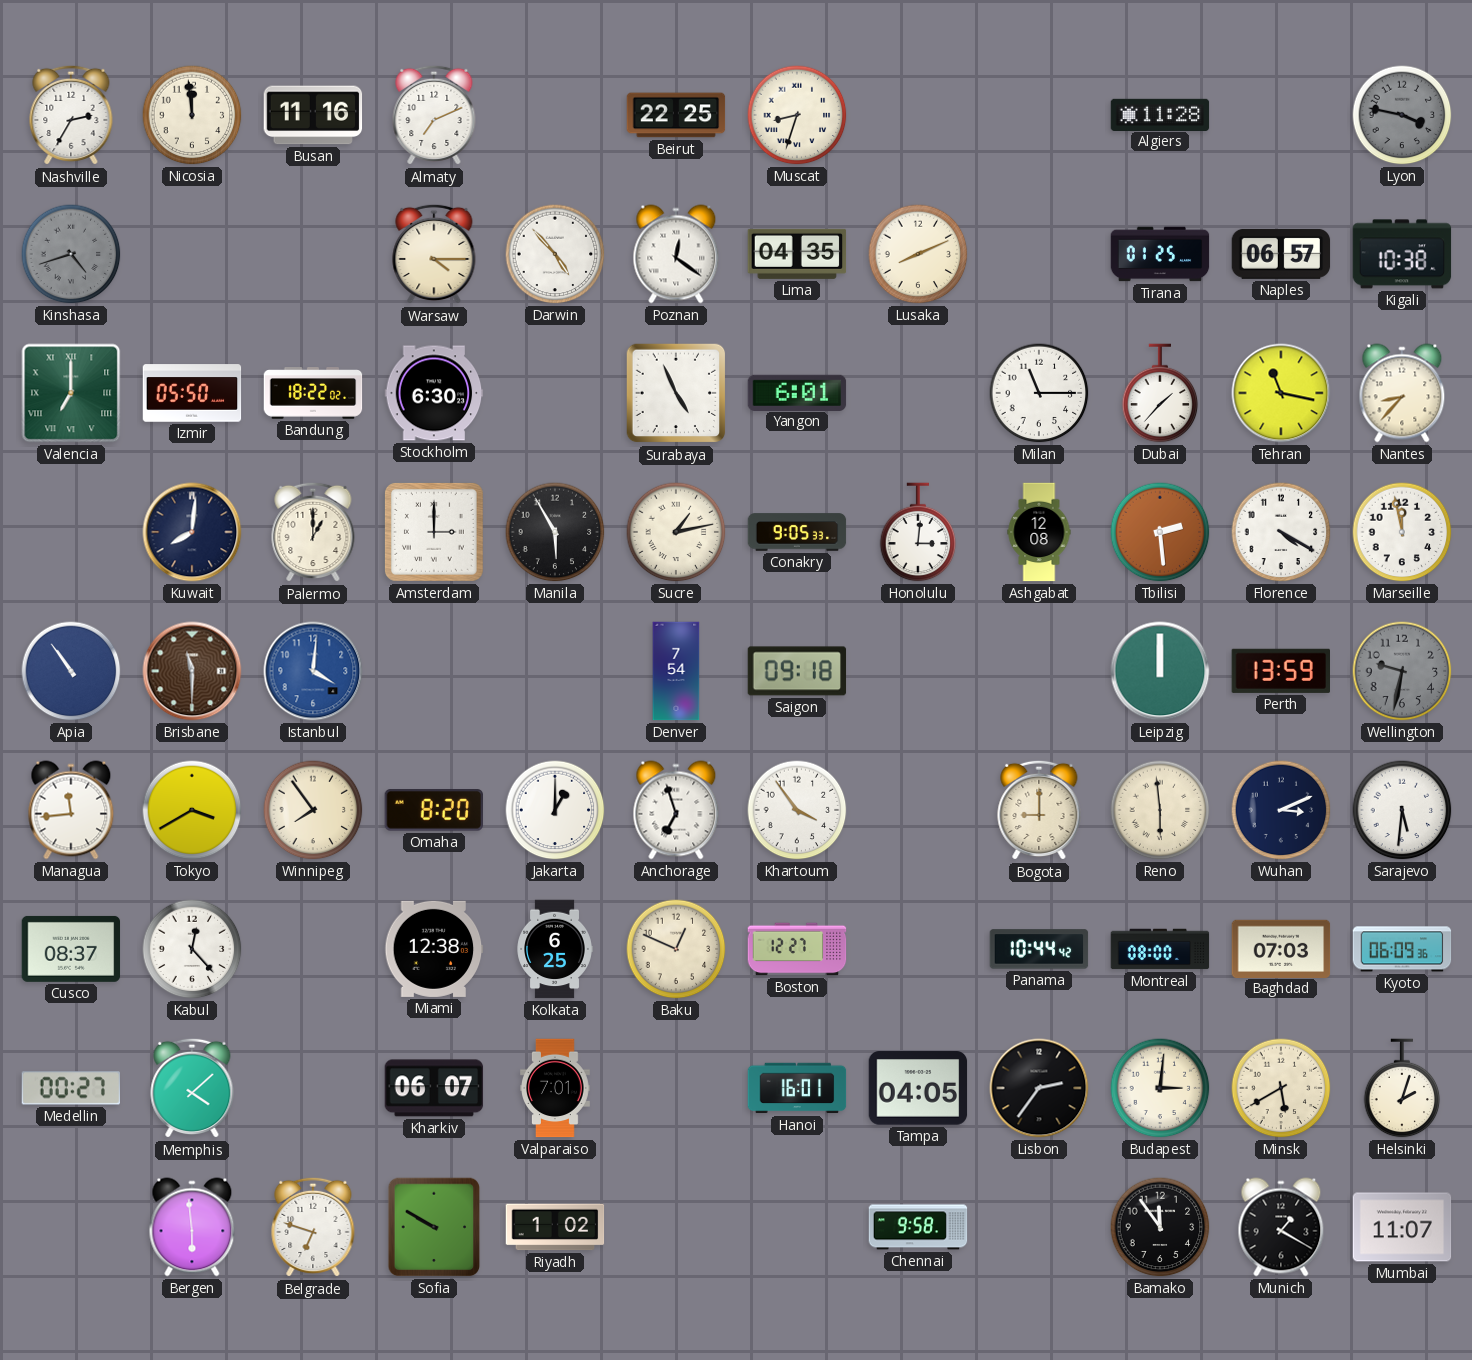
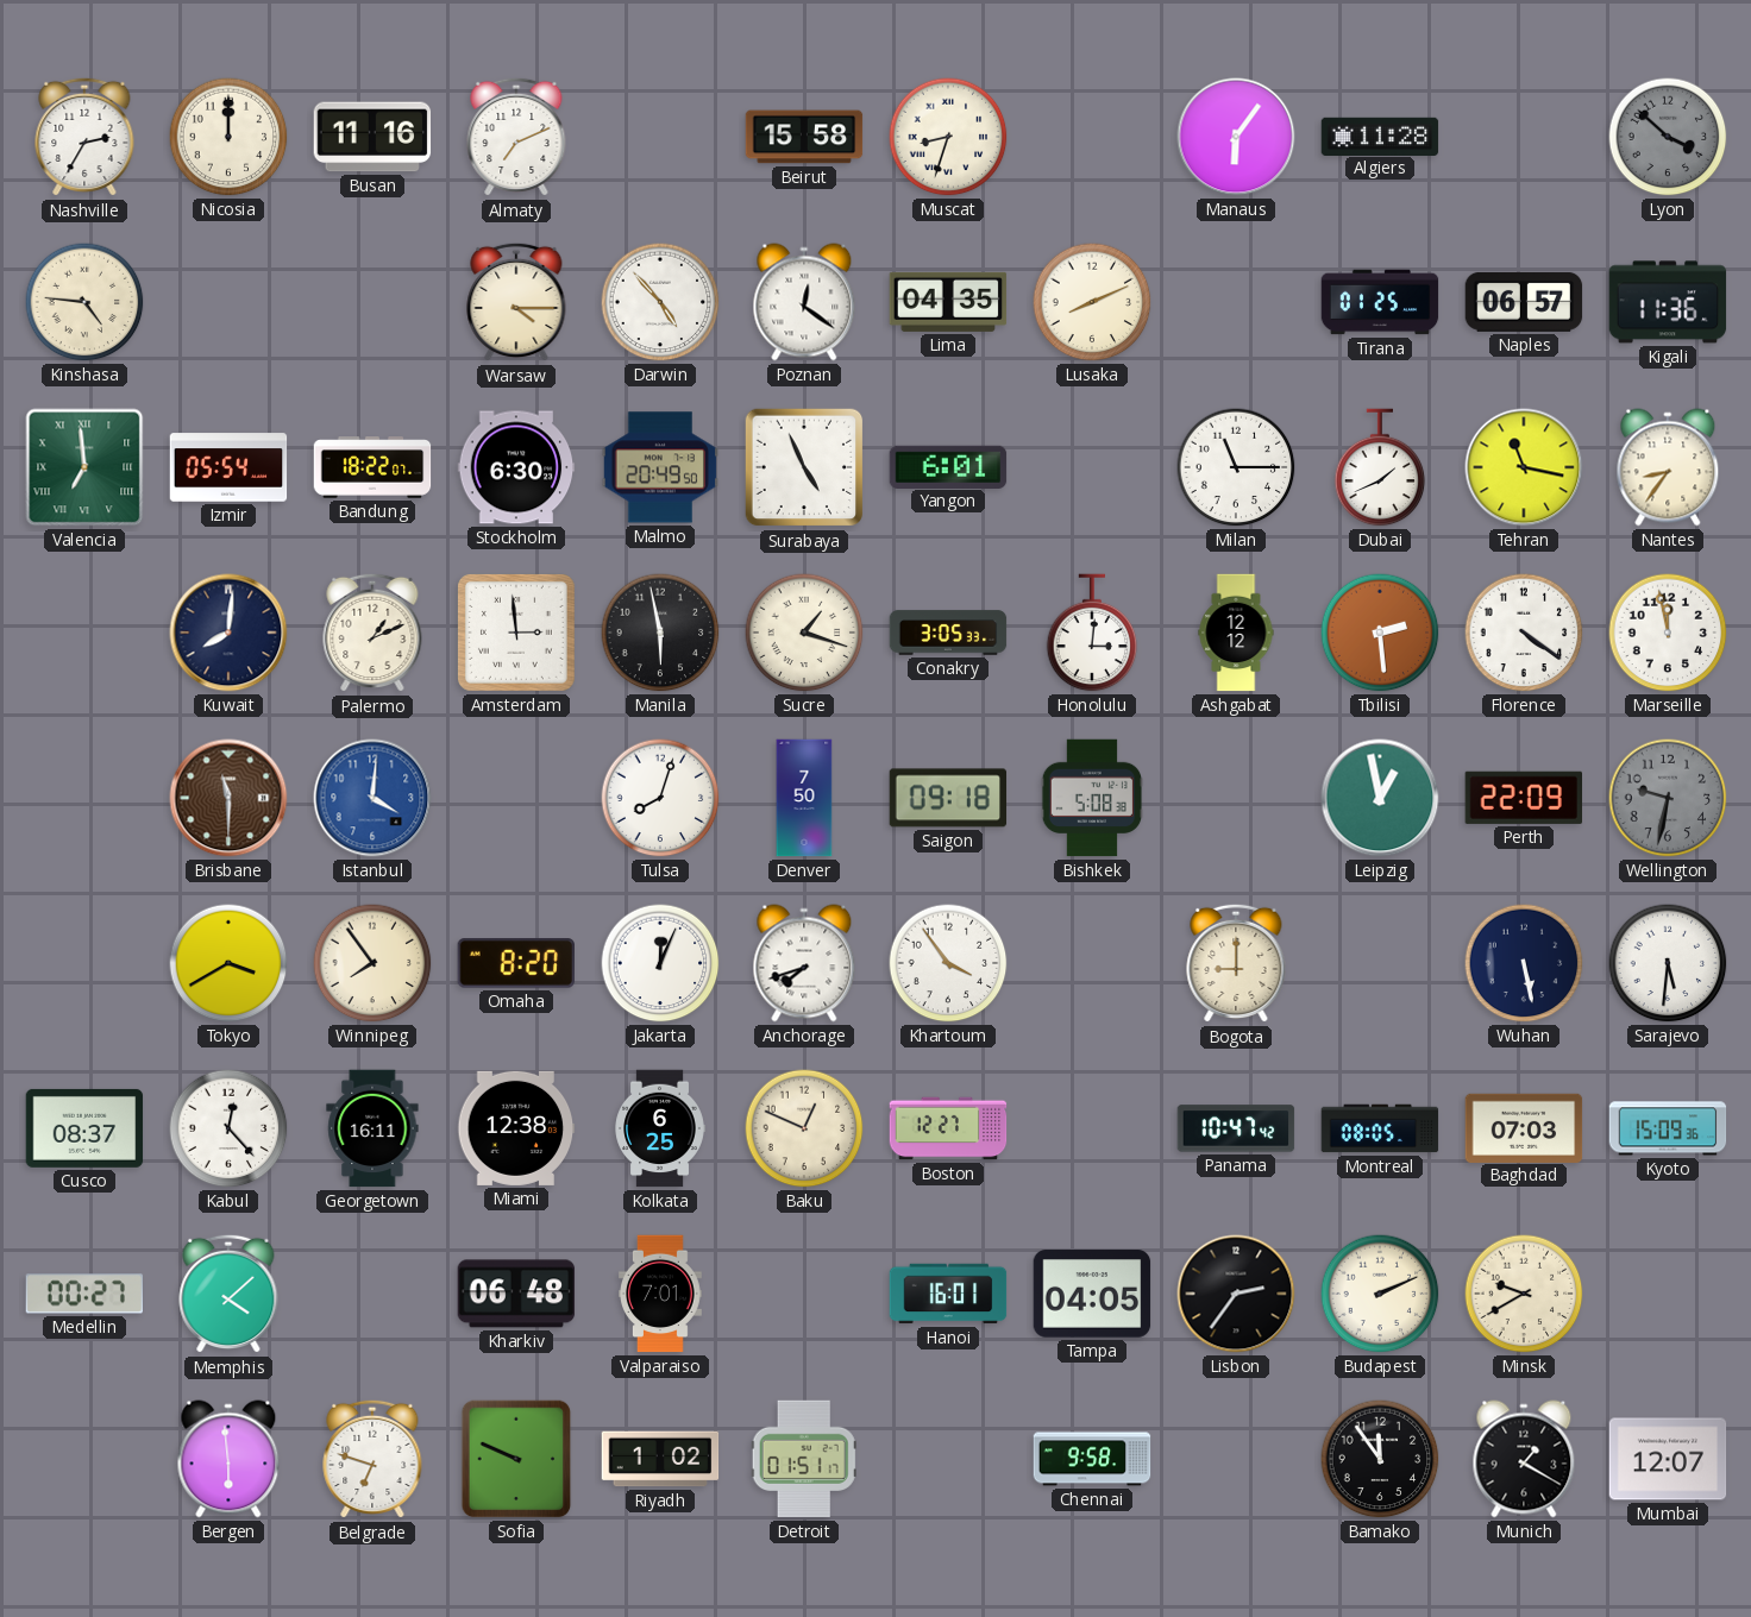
Nicosia: 11:59 -> 12:00
Beirut: 22:25 -> 15:58
Manaus: none -> 6:06
Lyon: 3:47 -> 3:52
Kinshasa: 4:42 -> 4:46
Kinshasa dial: grey -> cream
Kigali: 10:38 -> 11:36
Valencia: 7:00 -> 6:59
Izmir: 05:50 -> 05:54
Bandung: 18:22:02 -> 18:22:07
Malmo: none -> 20:49
Dubai: 1:37 -> 1:41
Nantes: 8:37 -> 8:36
Palermo: 1:00 -> 1:11
Amsterdam: 3:00 -> 2:59
Manila: 5:55 -> 5:58
Sucre: 1:13 -> 1:18
Conakry: 9:05 -> 3:05
Ashgabat: 12:08 -> 12:12
Florence: 4:20 -> 4:21
Apia: 10:54 -> none
Tulsa: none -> 8:03
Denver: 7:54 -> 7:50
Bishkek: none -> 5:08
Leipzig: 12:00 -> 12:58
Perth: 13:59 -> 22:09
Managua: 11:44 -> none
Jakarta: 1:00 -> 12:04
Anchorage: 6:57 -> 7:42
Reno: 5:59 -> none
Wuhan: 3:11 -> 5:28
Georgetown: none -> 16:11
Panama: 10:44 -> 10:47
Montreal: 08:00 -> 08:05
Kyoto: 06:09 -> 15:09
Kharkiv: 06:07 -> 06:48
Budapest: 3:01 -> 2:11
Minsk: 5:40 -> 9:40
Helsinki: 2:03 -> none
Sofia: 9:50 -> 9:49
Detroit: none -> 01:51
Mumbai: 11:07 -> 12:07
